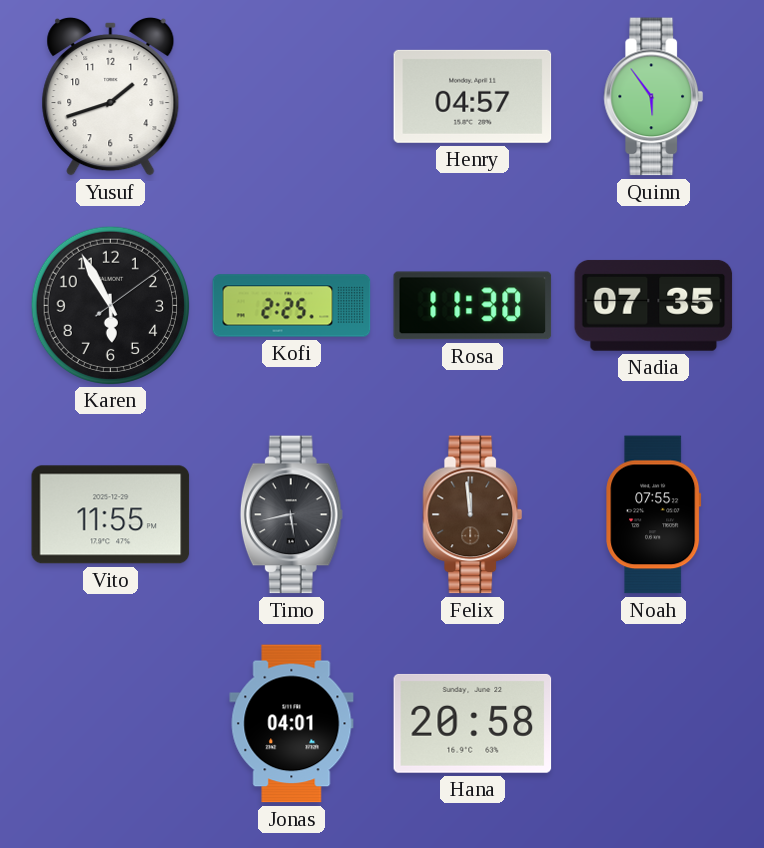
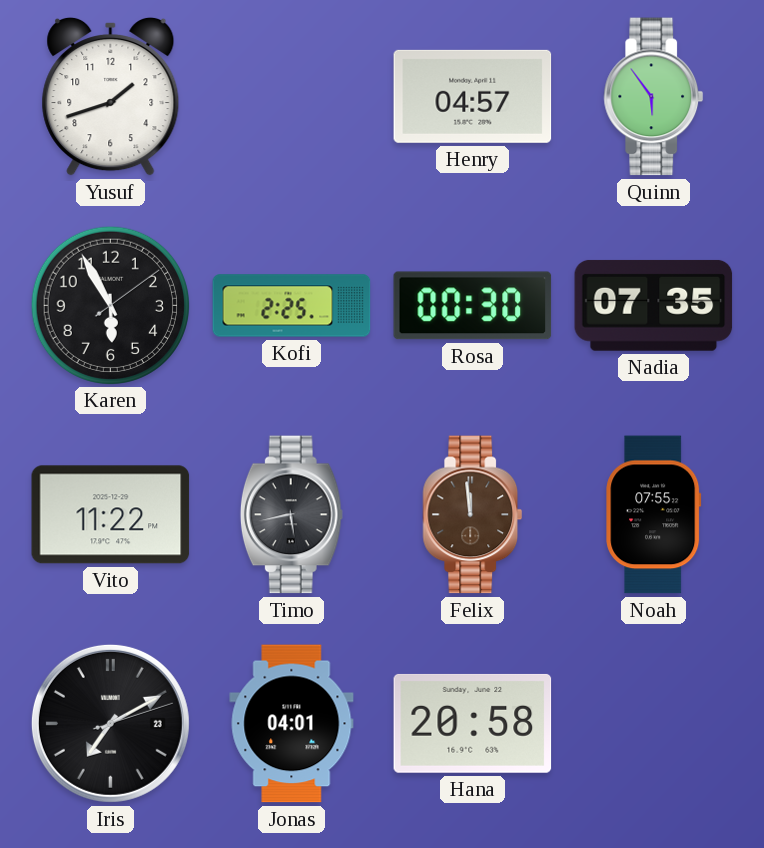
Rosa: 11:30 -> 00:30
Vito: 11:55 -> 11:22
Iris: none -> 7:10
